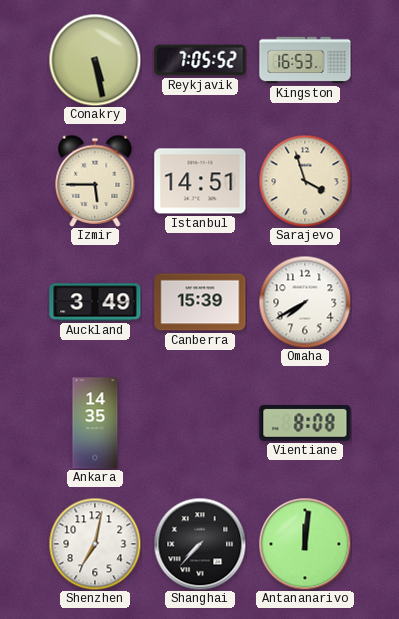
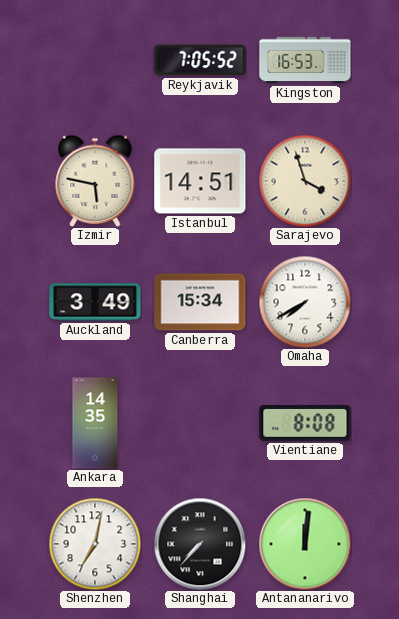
Conakry: 5:28 -> none
Izmir: 5:45 -> 5:47
Canberra: 15:39 -> 15:34
